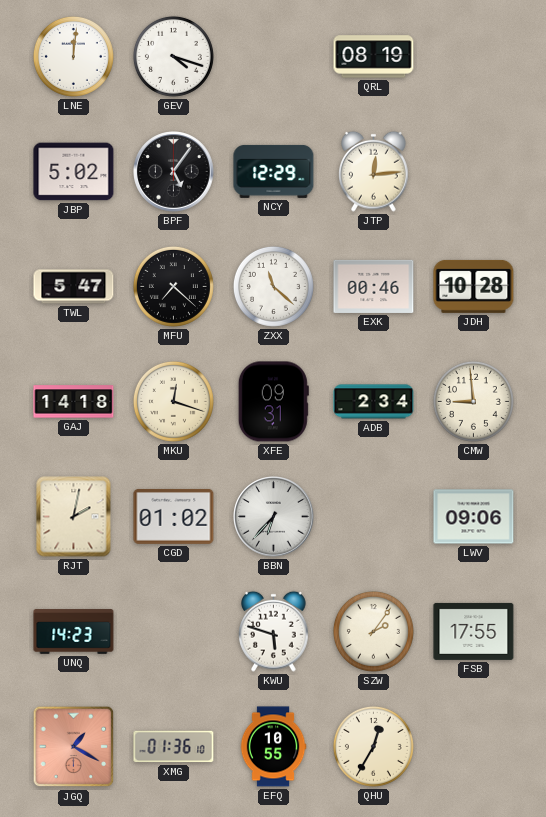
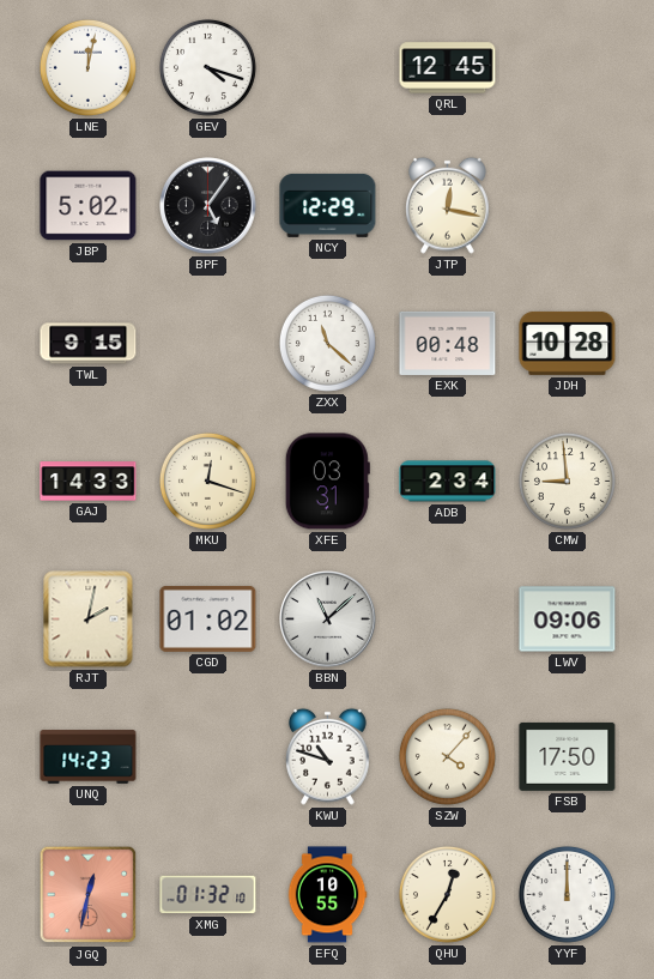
LNE: 12:01 -> 12:02
QRL: 08:19 -> 12:45
JTP: 12:14 -> 12:17
TWL: 5:47 -> 9:15
MFU: 7:22 -> none
EXK: 00:46 -> 00:48
GAJ: 14:18 -> 14:33
XFE: 09:31 -> 03:31
BBN: 6:37 -> 11:08
KWU: 5:48 -> 10:48
SZW: 2:06 -> 4:07
FSB: 17:55 -> 17:50
JGQ: 1:20 -> 12:32
XMG: 01:36 -> 01:32
YYF: none -> 12:00
